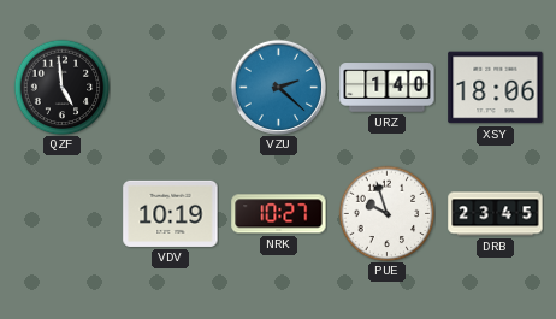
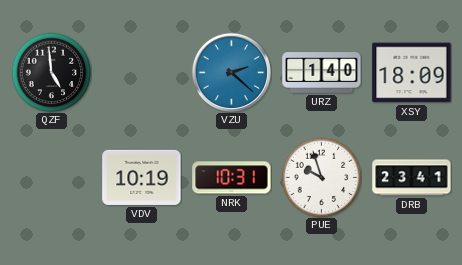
XSY: 18:06 -> 18:09
NRK: 10:27 -> 10:31
DRB: 23:45 -> 23:41
